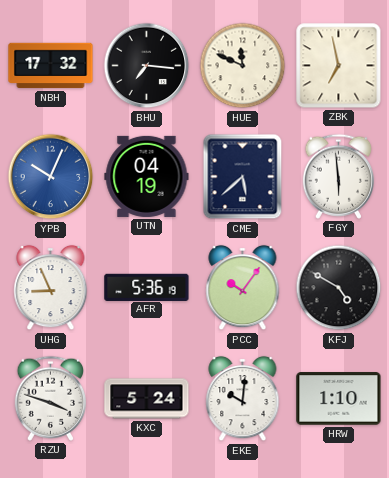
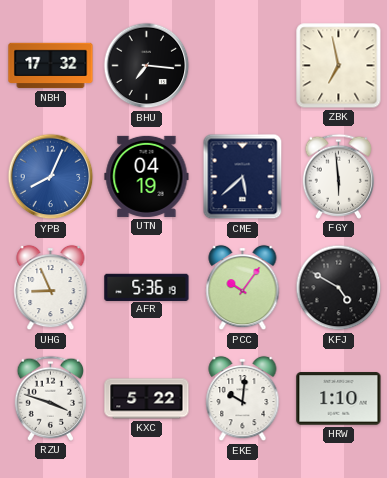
HUE: 11:49 -> none
YPB: 10:04 -> 8:04
KXC: 5:24 -> 5:22
